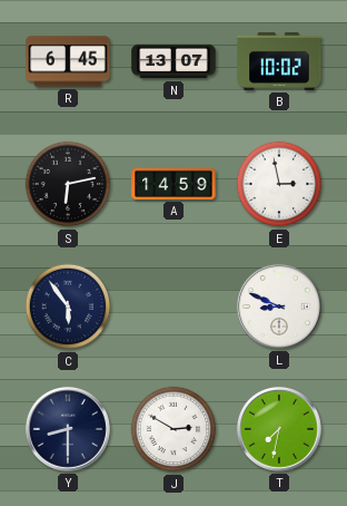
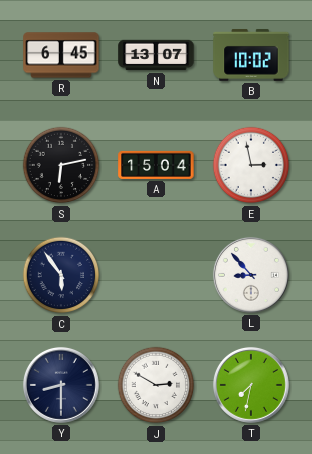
A: 14:59 -> 15:04
L: 8:49 -> 8:53
